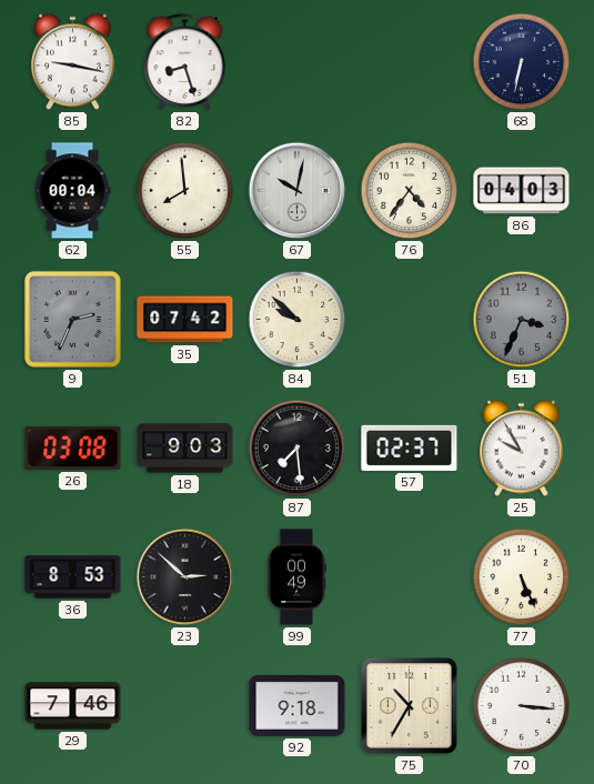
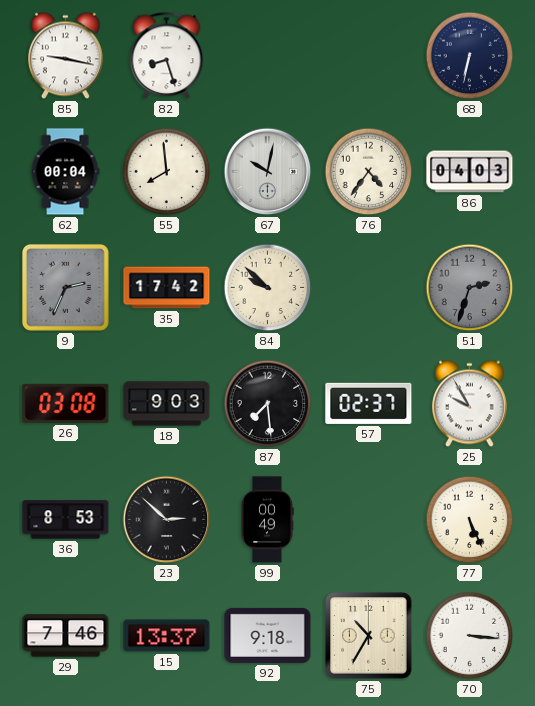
35: 07:42 -> 17:42
51: 3:34 -> 2:33
15: none -> 13:37
